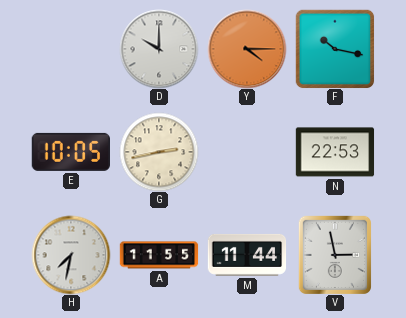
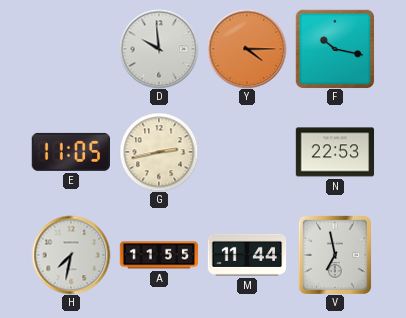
D: 10:00 -> 9:59
E: 10:05 -> 11:05
V: 2:58 -> 6:58
